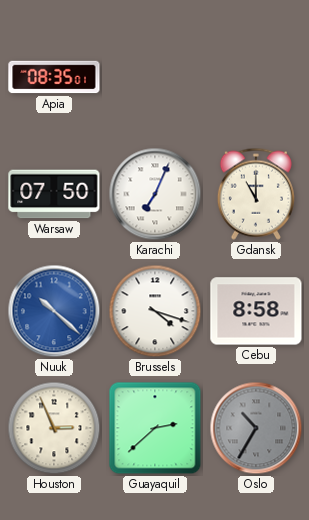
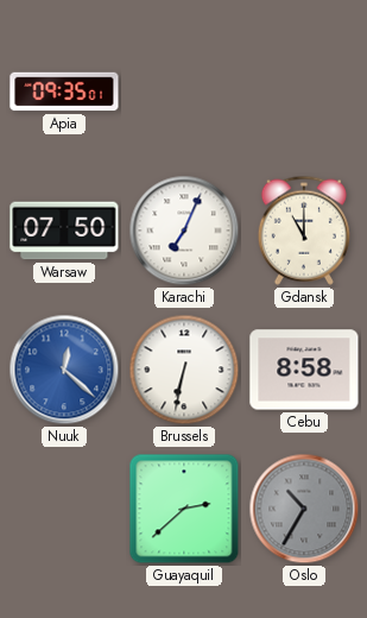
Apia: 08:35 -> 09:35
Nuuk: 10:22 -> 12:22
Brussels: 4:18 -> 6:32
Houston: 2:56 -> none
